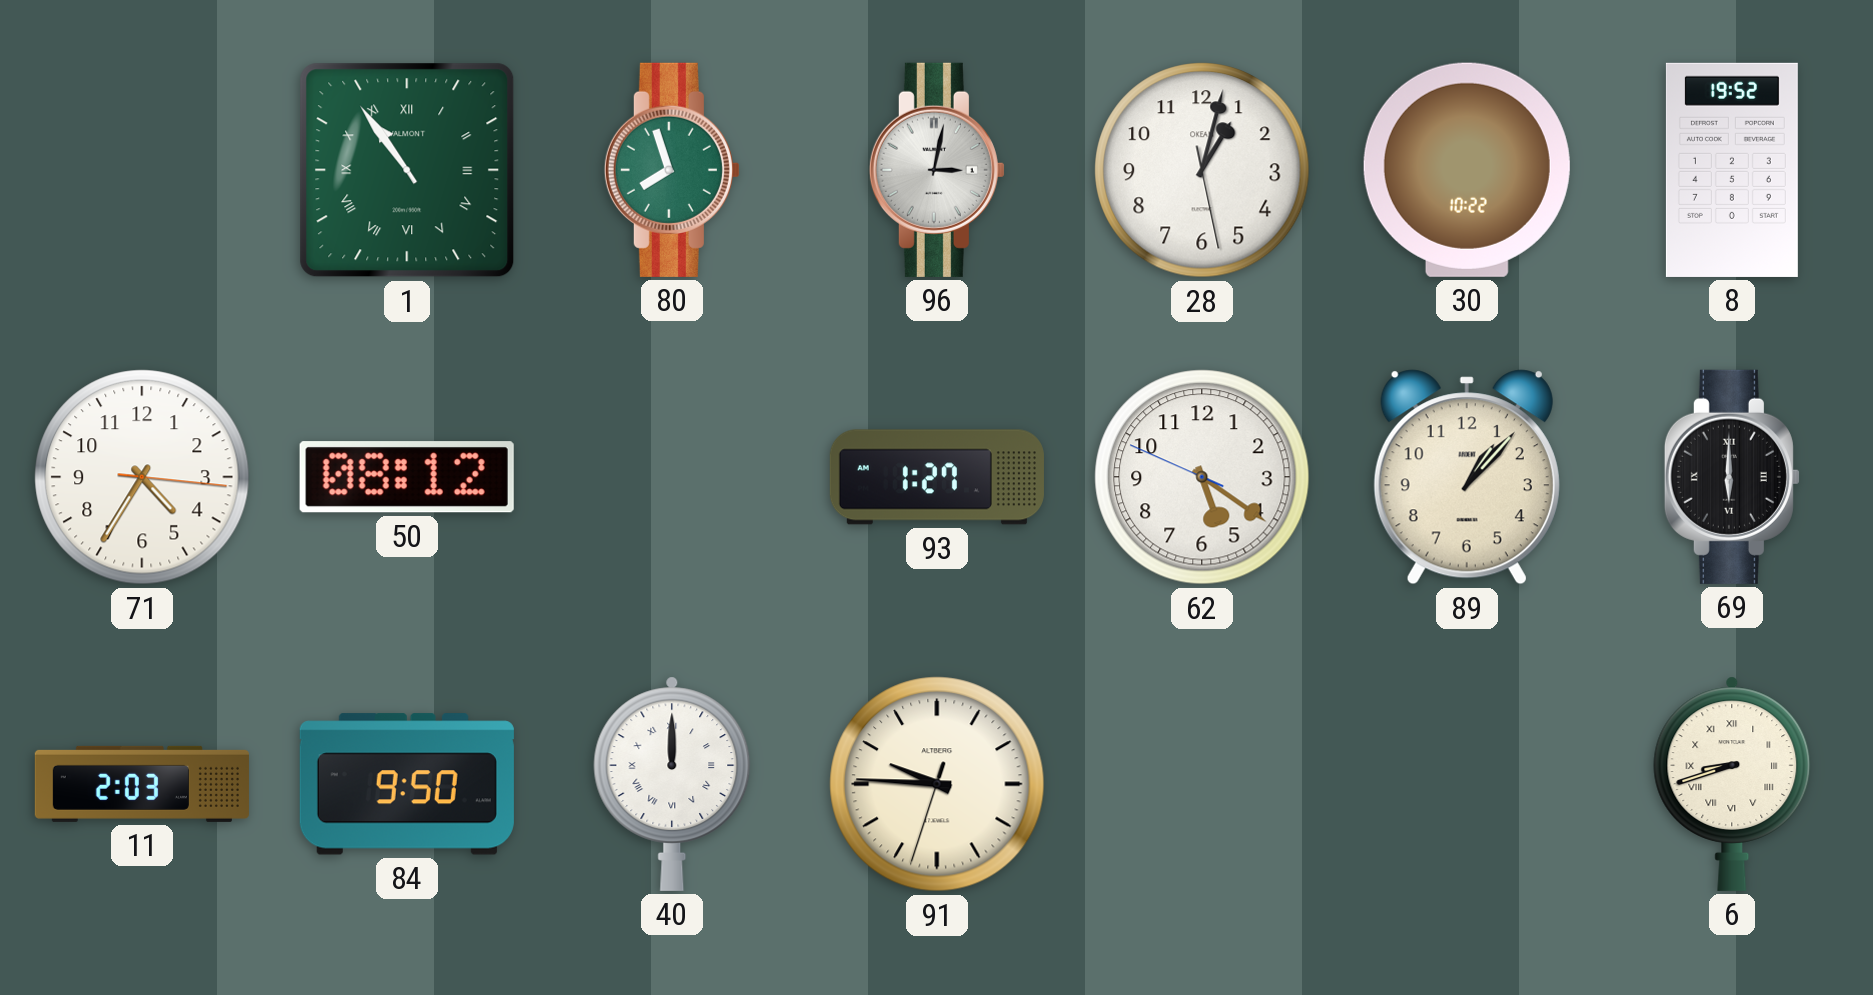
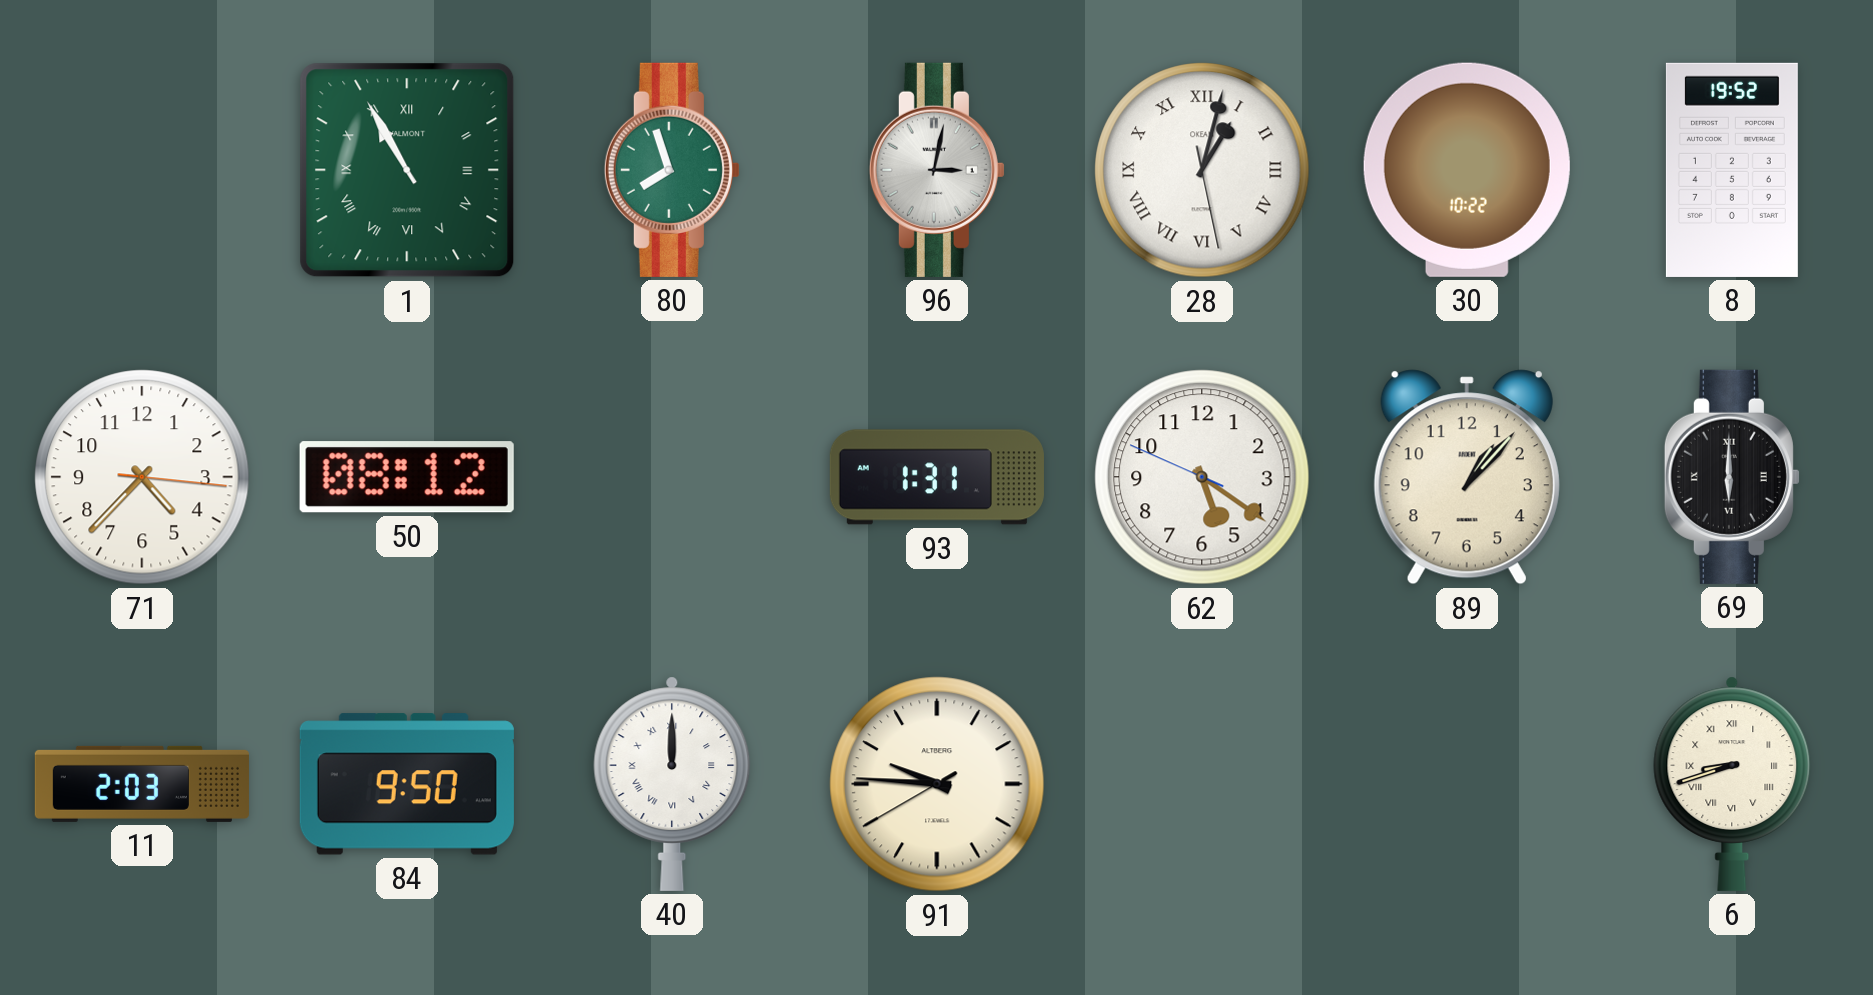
1: 10:54 -> 10:55
28 numerals: Arabic -> Roman
71: 4:35 -> 4:37
93: 1:27 -> 1:31
91: 9:45:33 -> 9:45:40
